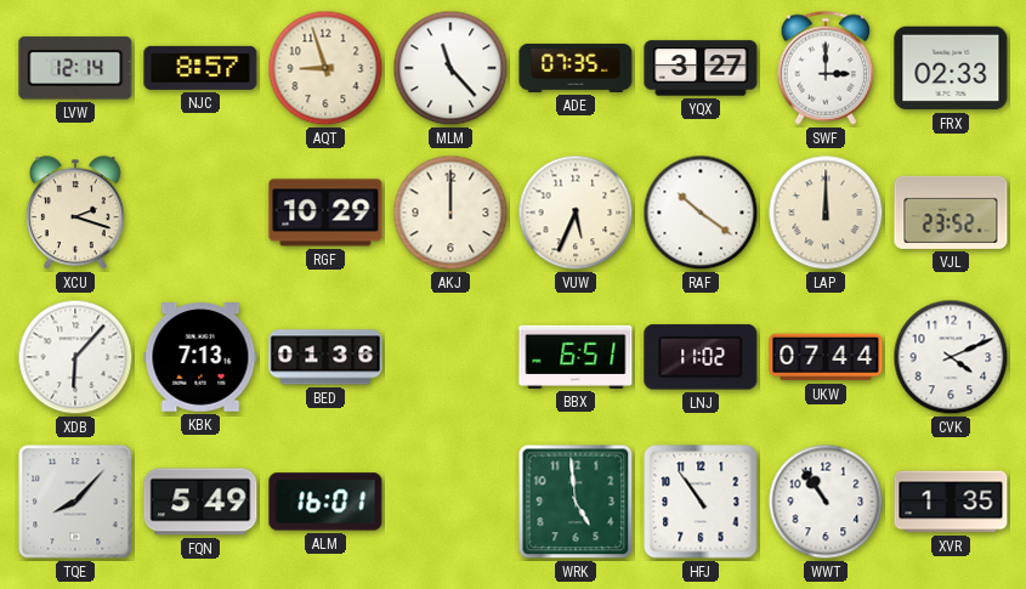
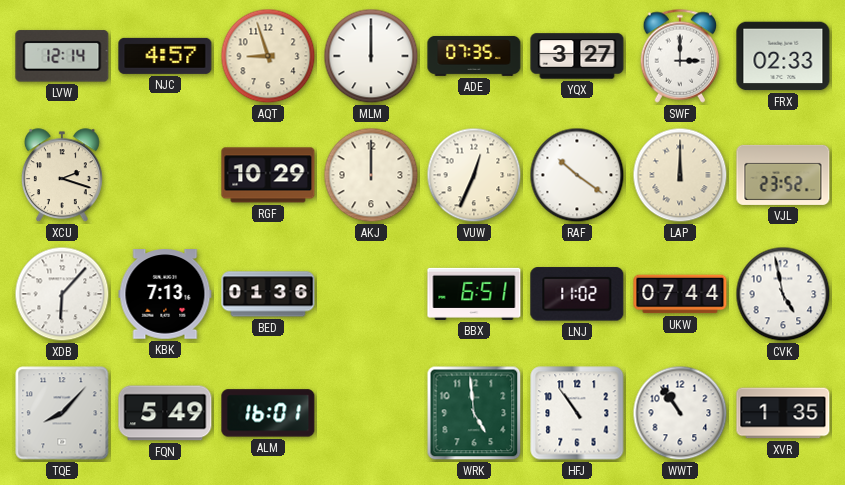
NJC: 8:57 -> 4:57
MLM: 11:23 -> 12:00
VUW: 5:34 -> 12:34
CVK: 4:11 -> 4:58
